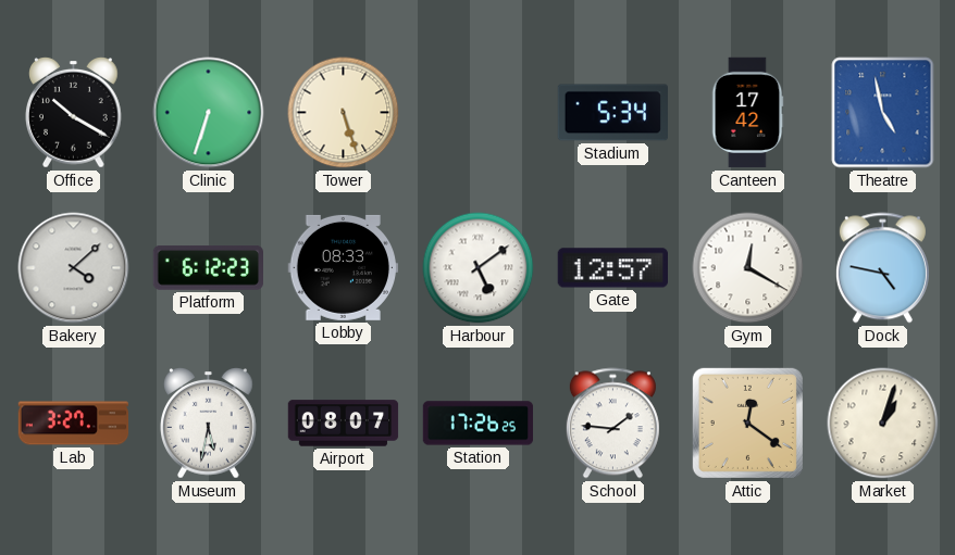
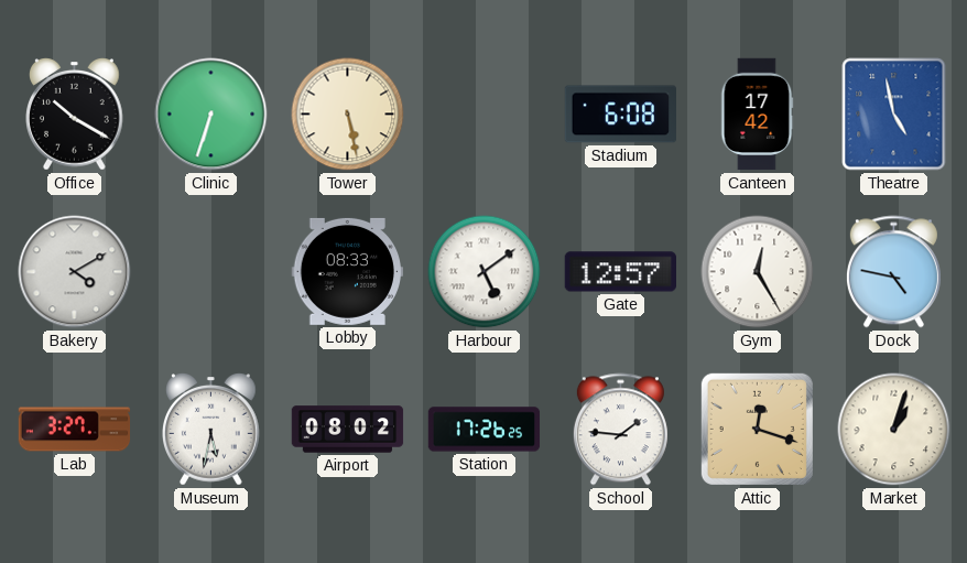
Tower: 5:27 -> 5:28
Stadium: 5:34 -> 6:08
Bakery: 4:08 -> 4:10
Platform: 6:12 -> none
Gym: 12:20 -> 12:25
Airport: 08:07 -> 08:02
Attic: 12:21 -> 12:18
